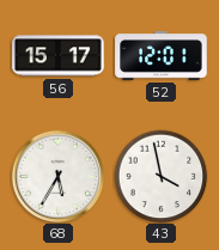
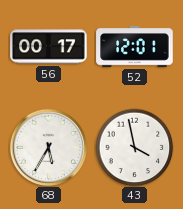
56: 15:17 -> 00:17
